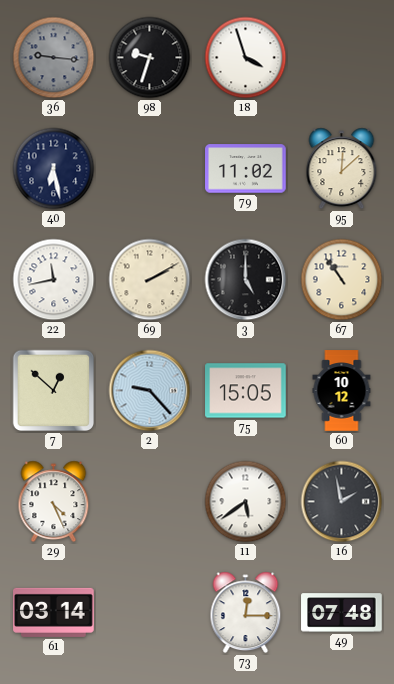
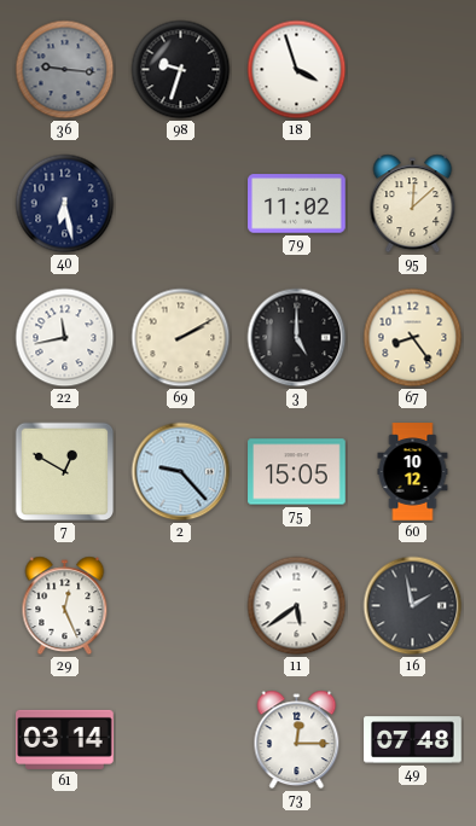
67: 10:54 -> 8:24
7: 12:52 -> 12:50
29: 4:26 -> 12:26
